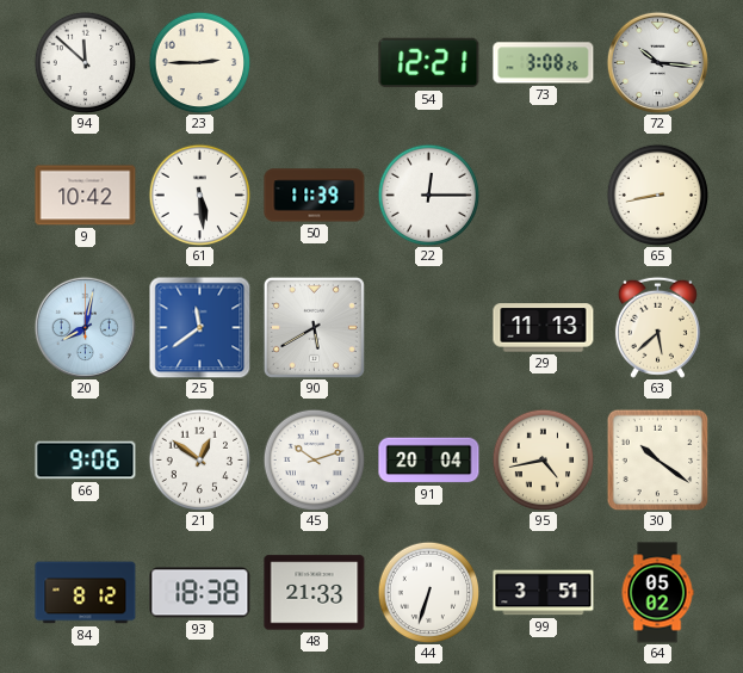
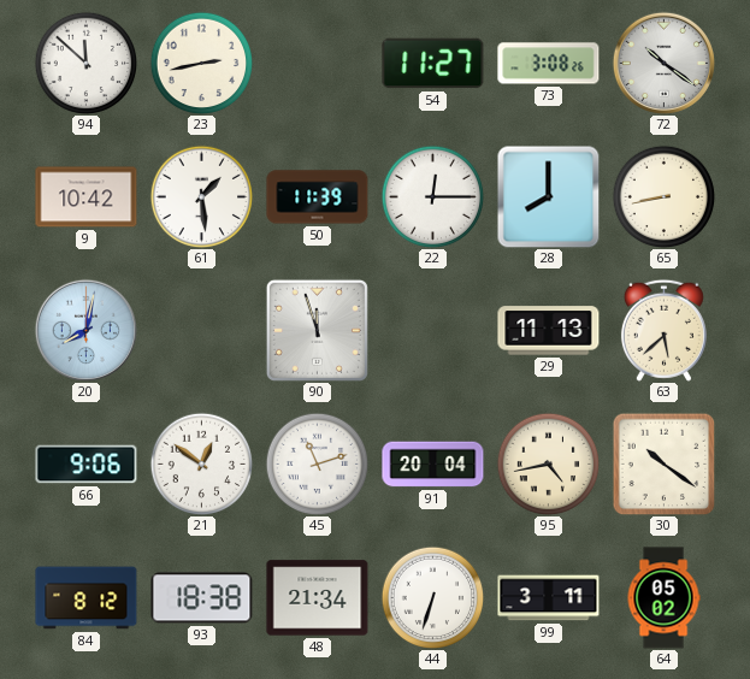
23: 2:45 -> 2:43
54: 12:21 -> 11:27
72: 10:16 -> 10:21
61: 5:29 -> 1:29
28: none -> 8:00
25: 11:39 -> none
90: 5:40 -> 11:57
45: 10:12 -> 11:12
48: 21:33 -> 21:34
99: 3:51 -> 3:11
